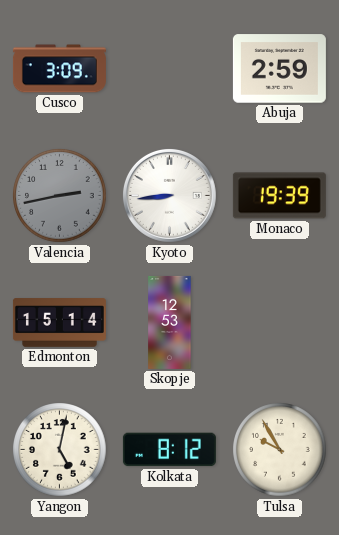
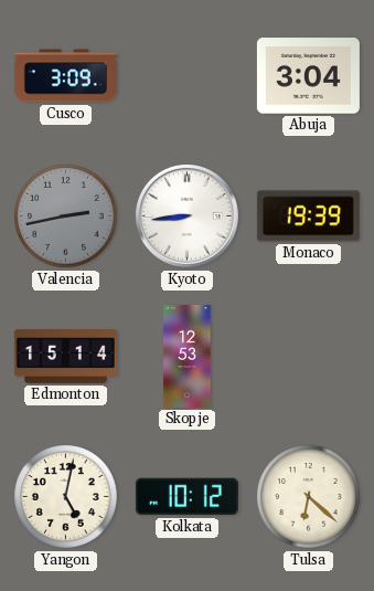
Abuja: 2:59 -> 3:04
Kolkata: 8:12 -> 10:12
Tulsa: 9:55 -> 6:22
